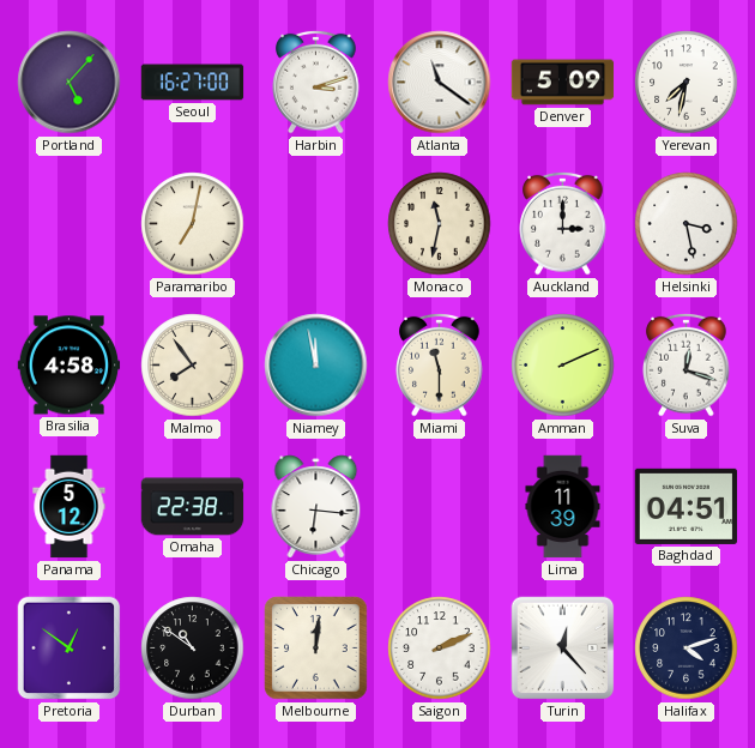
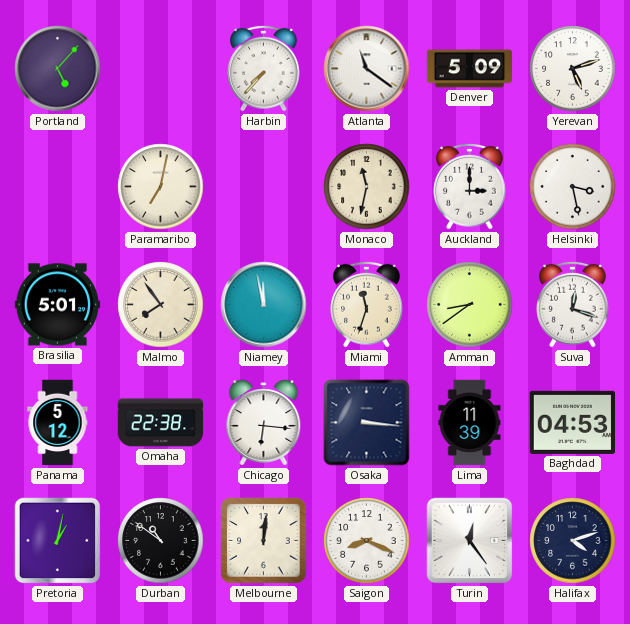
Seoul: 16:27 -> none
Harbin: 3:12 -> 7:37
Yerevan: 7:32 -> 5:12
Brasilia: 4:58 -> 5:01
Miami: 11:30 -> 11:33
Amman: 2:11 -> 8:39
Osaka: none -> 3:16
Baghdad: 04:51 -> 04:53
Pretoria: 12:51 -> 1:02
Saigon: 2:11 -> 8:19
Turin: 12:23 -> 12:24
